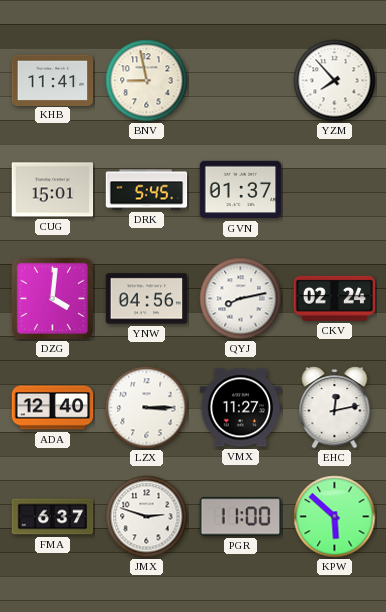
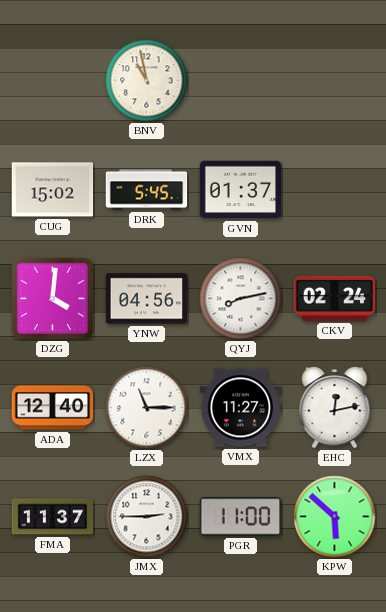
KHB: 11:41 -> none
BNV: 8:58 -> 10:58
YZM: 7:53 -> none
CUG: 15:01 -> 15:02
LZX: 3:15 -> 11:15
FMA: 6:37 -> 11:37
JMX: 2:48 -> 2:45
